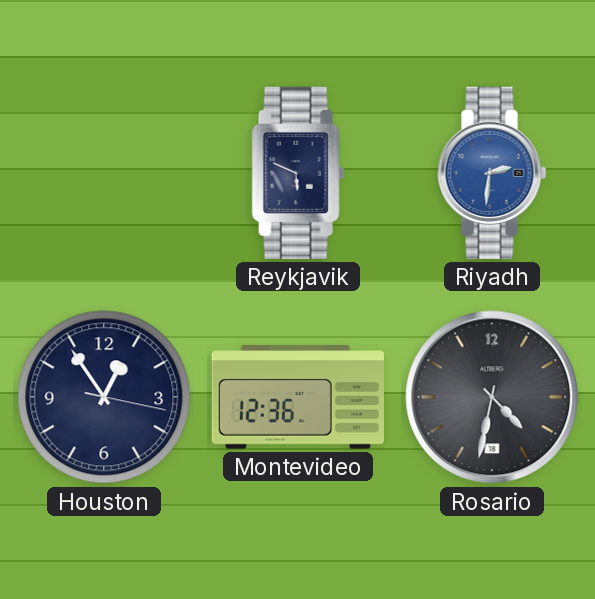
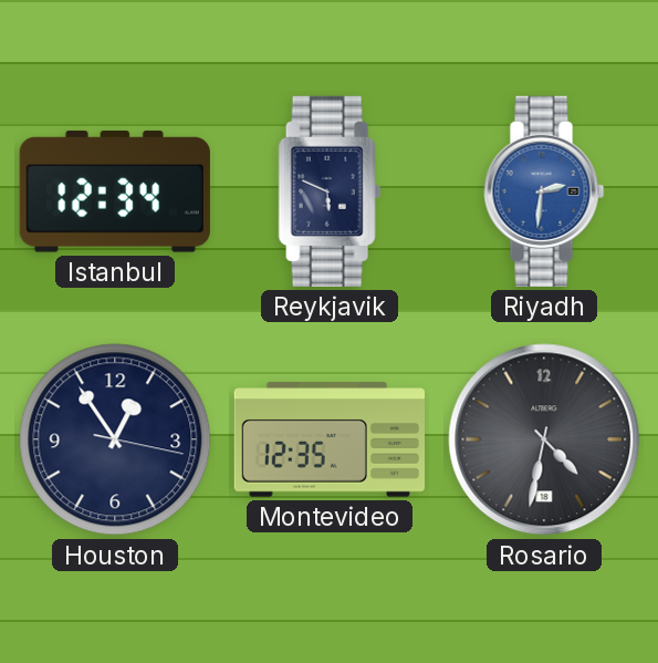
Istanbul: none -> 12:34
Montevideo: 12:36 -> 12:35
